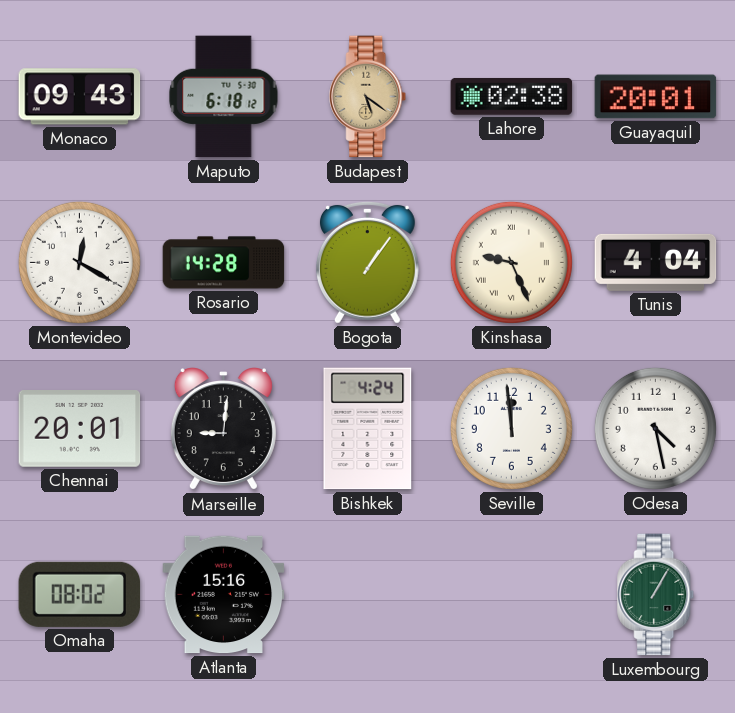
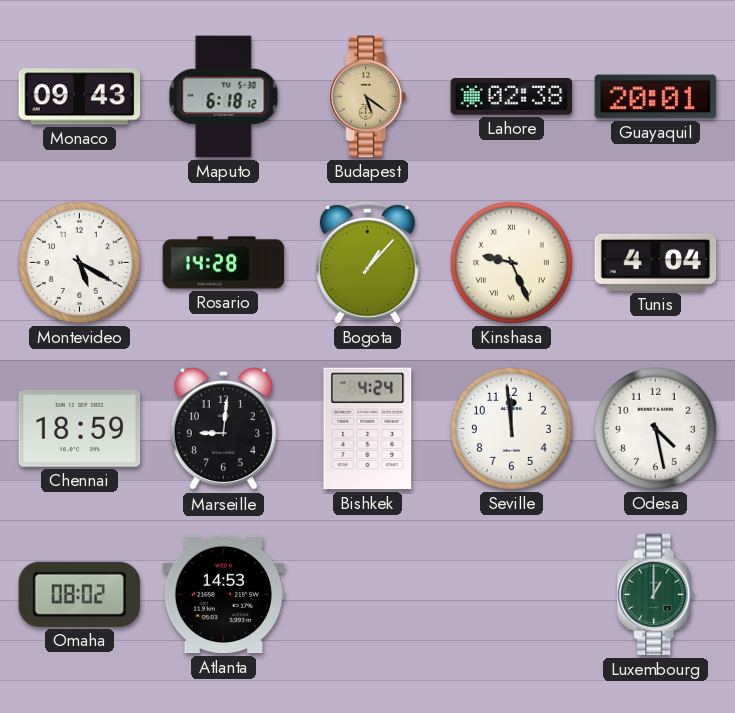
Montevideo: 12:20 -> 5:20
Bogota: 1:06 -> 1:07
Chennai: 20:01 -> 18:59
Atlanta: 15:16 -> 14:53
Luxembourg: 1:05 -> 1:00
